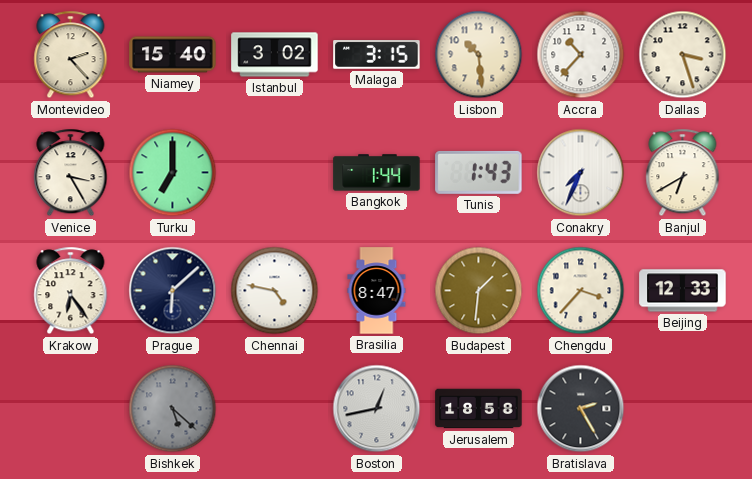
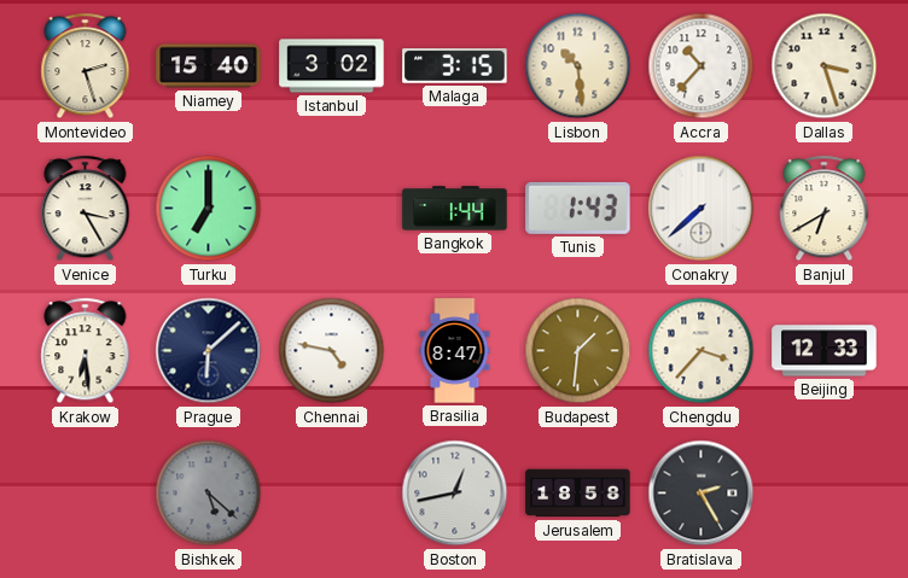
Montevideo: 2:23 -> 2:27
Conakry: 7:34 -> 7:38
Krakow: 6:24 -> 6:29
